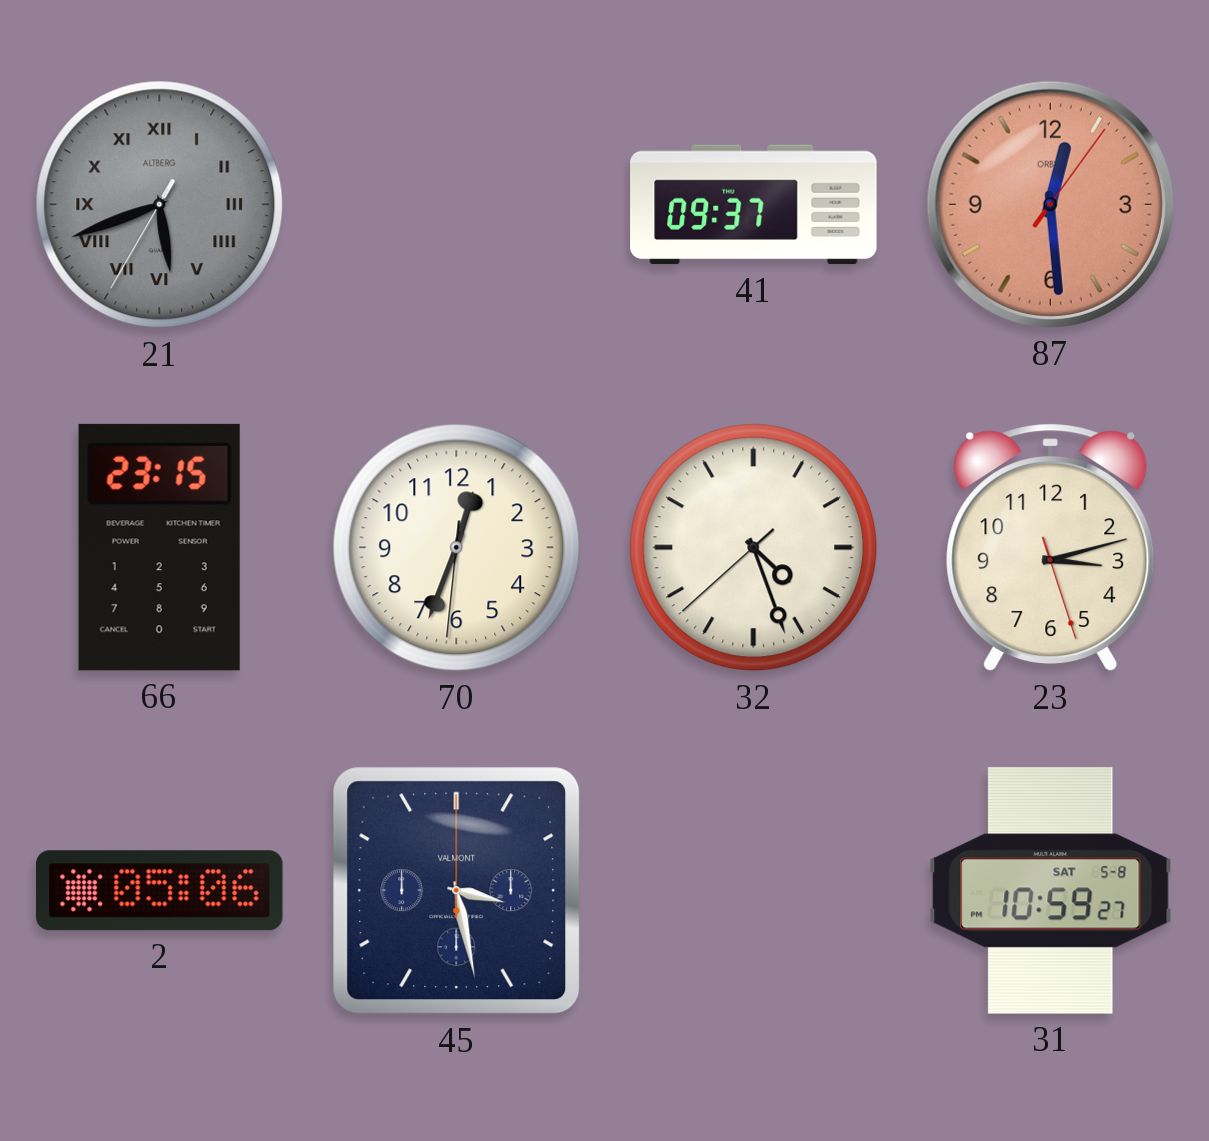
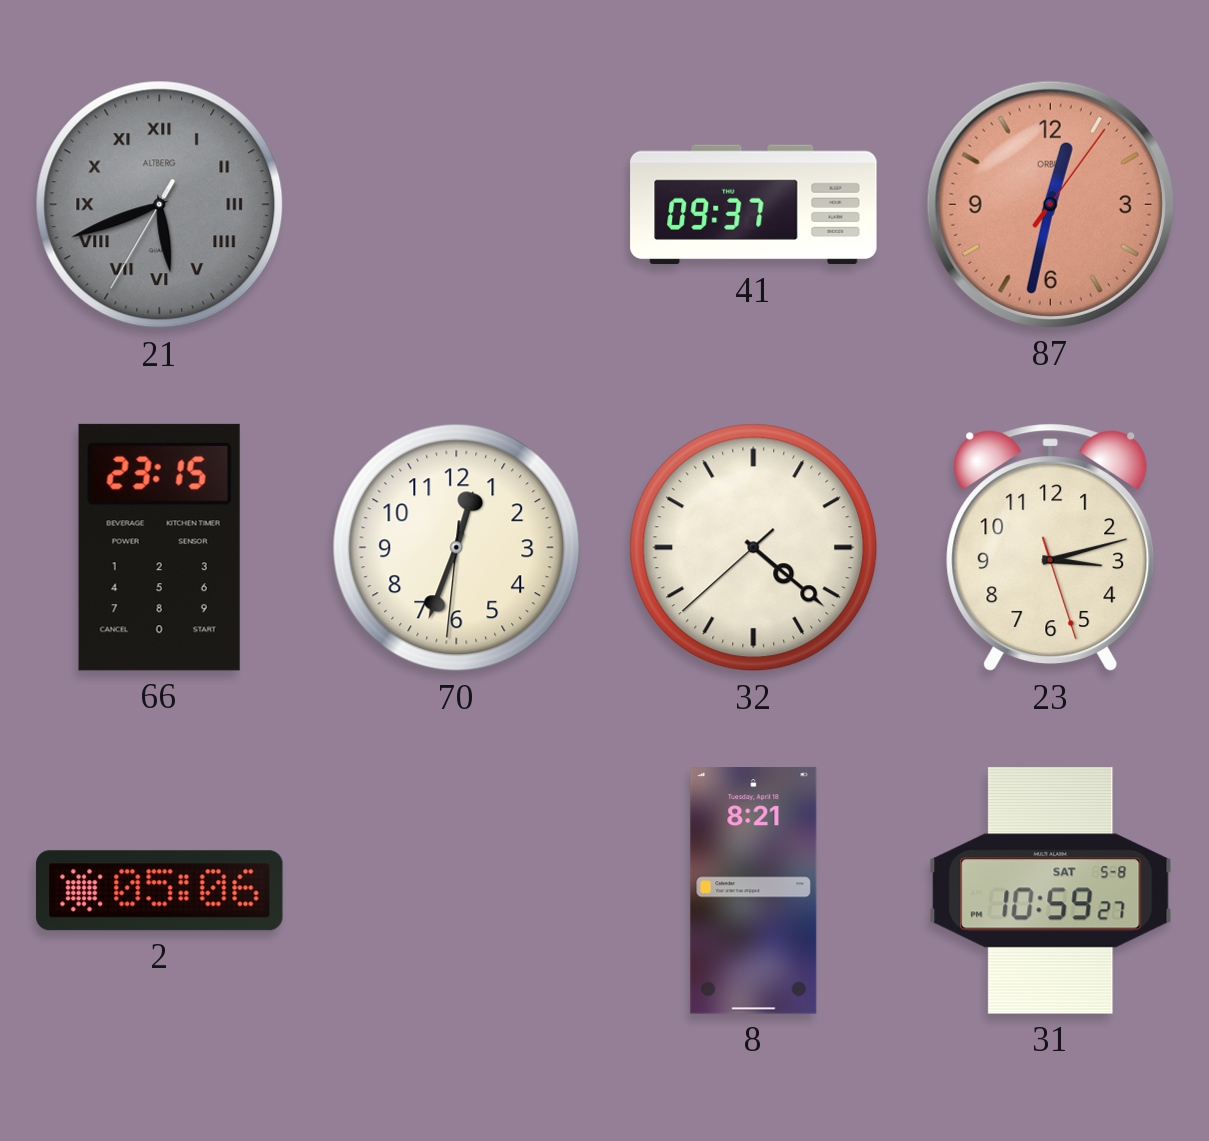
87: 12:29 -> 12:32
32: 4:26 -> 4:21
45: 3:28 -> none
8: none -> 8:21
